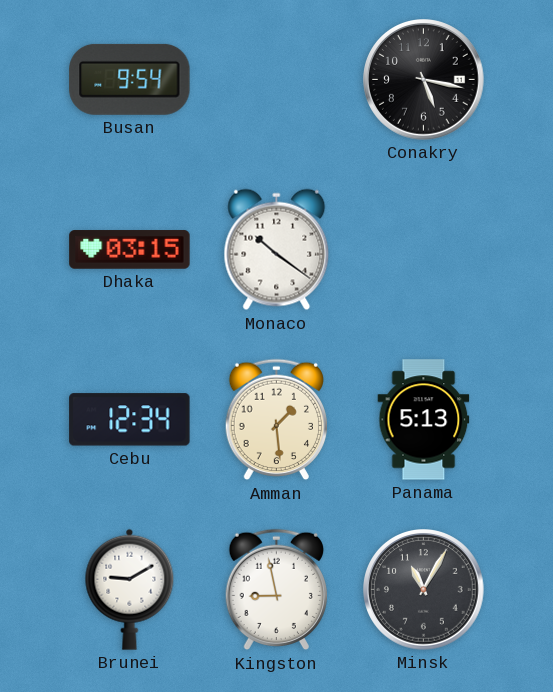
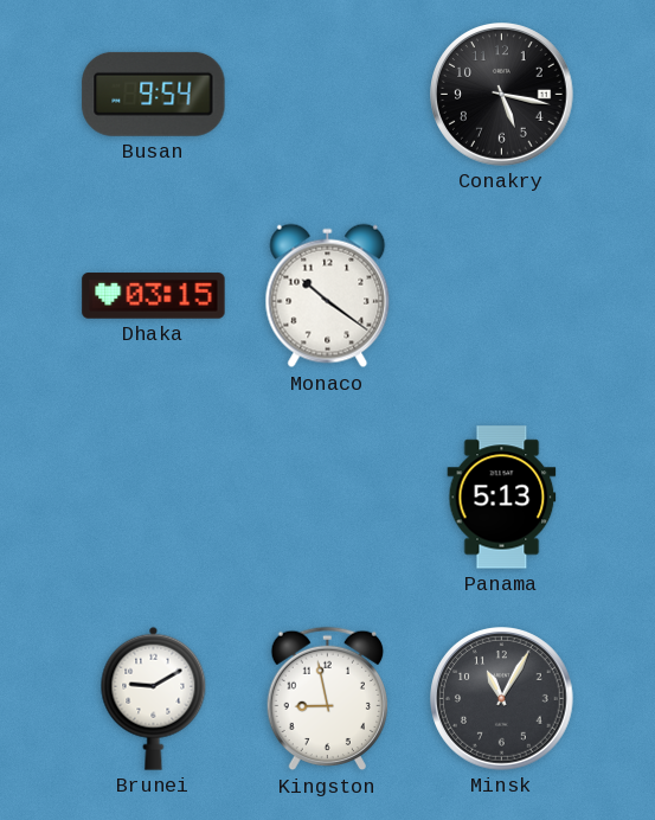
Cebu: 12:34 -> none
Amman: 1:29 -> none
